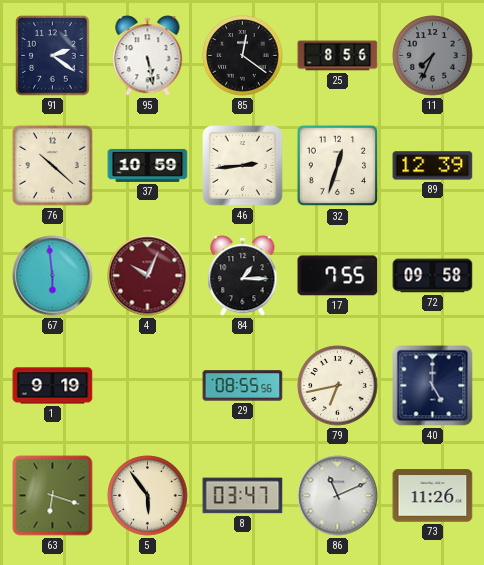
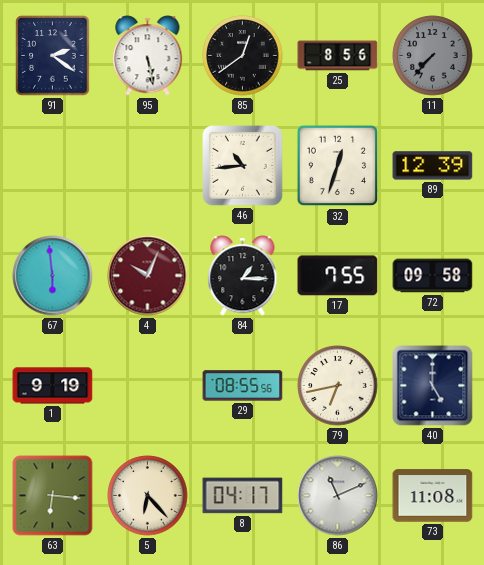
85: 12:21 -> 12:39
11: 7:34 -> 7:37
76: 10:22 -> none
37: 10:59 -> none
46: 2:44 -> 10:44
63: 6:18 -> 6:16
5: 5:54 -> 6:23
8: 03:47 -> 04:17
73: 11:26 -> 11:08
